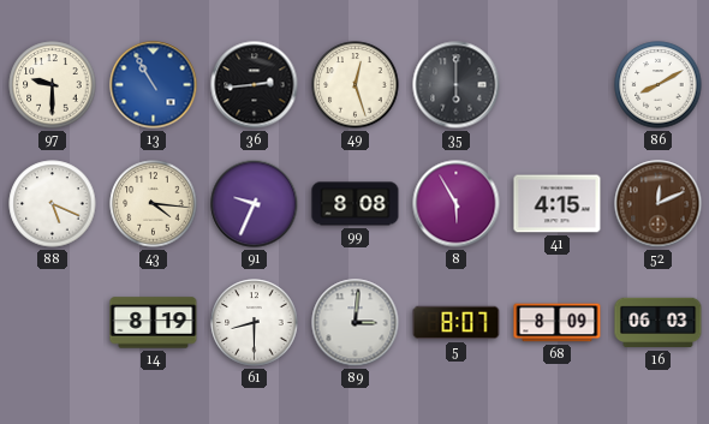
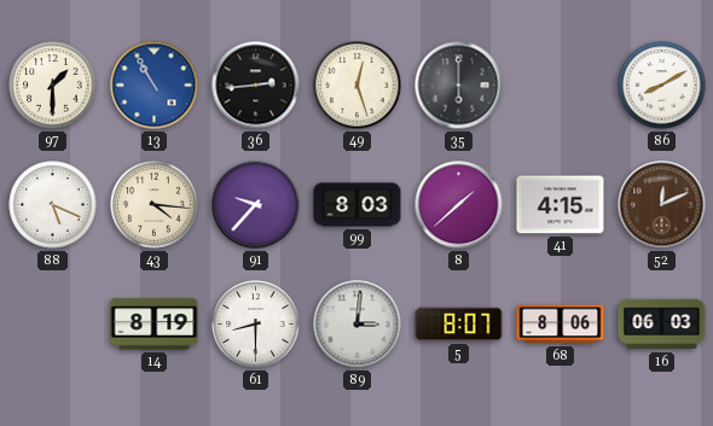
97: 9:30 -> 1:30
91: 9:34 -> 9:37
99: 8:08 -> 8:03
8: 5:55 -> 1:38
68: 8:09 -> 8:06
